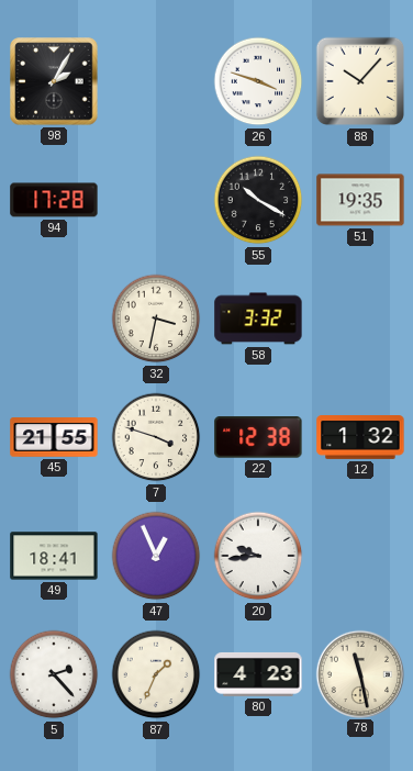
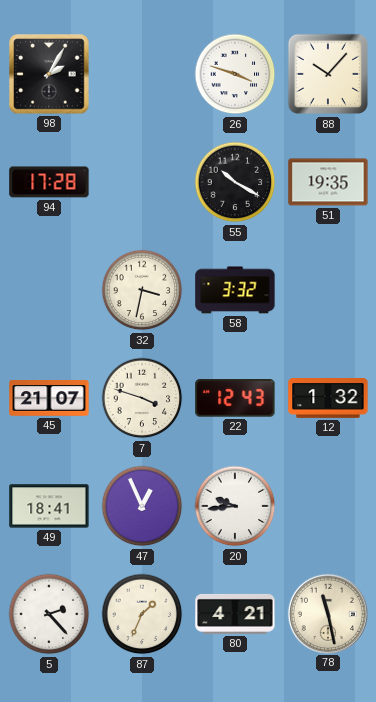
45: 21:55 -> 21:07
22: 12:38 -> 12:43
80: 4:23 -> 4:21
